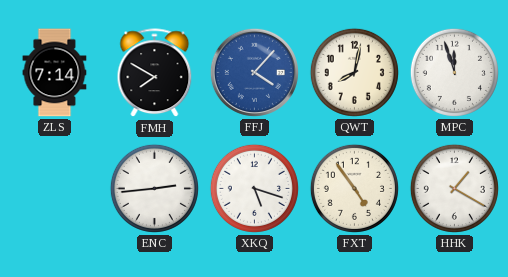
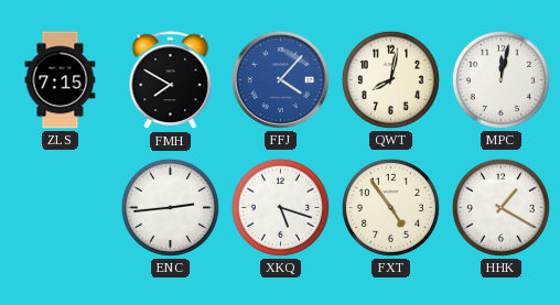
ZLS: 7:14 -> 7:15
MPC: 11:57 -> 12:02
